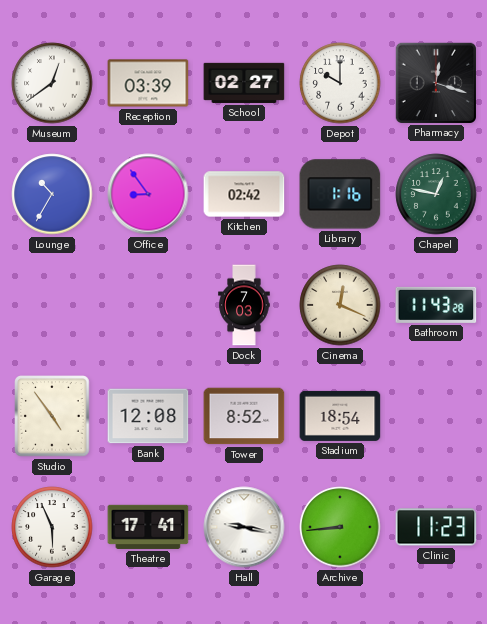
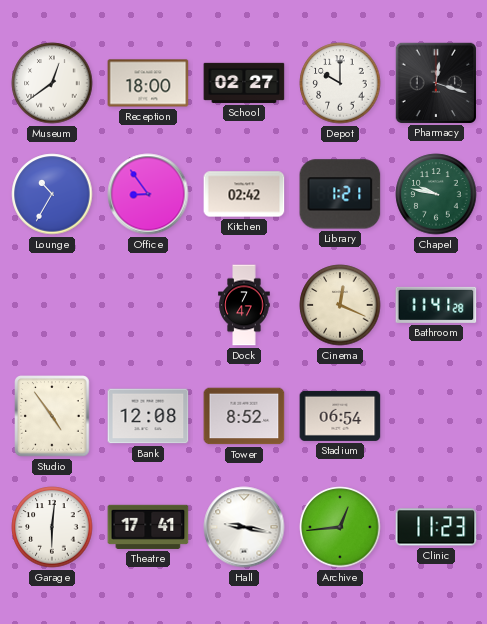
Reception: 03:39 -> 18:00
Library: 1:16 -> 1:21
Chapel: 12:47 -> 9:47
Dock: 7:03 -> 7:47
Bathroom: 11:43 -> 11:41
Stadium: 18:54 -> 06:54
Garage: 5:56 -> 6:01
Archive: 8:44 -> 12:44
